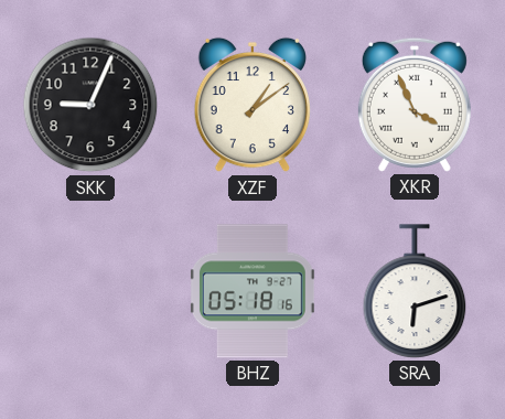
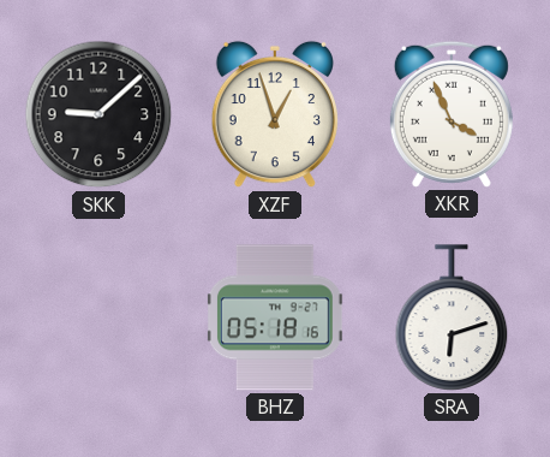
SKK: 9:04 -> 9:08
XZF: 1:09 -> 12:57
